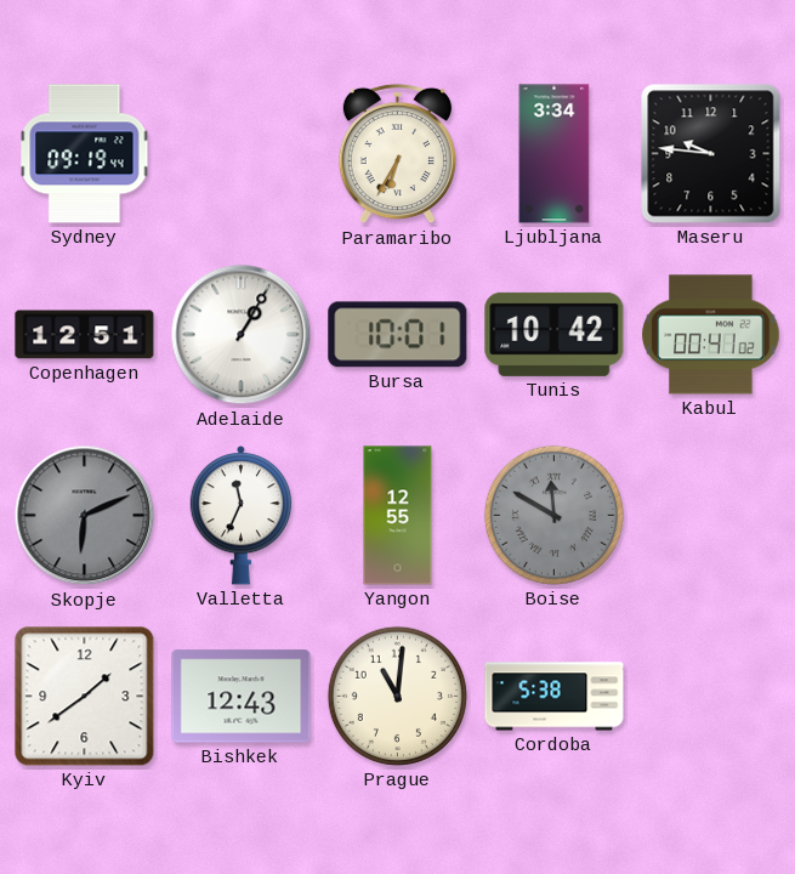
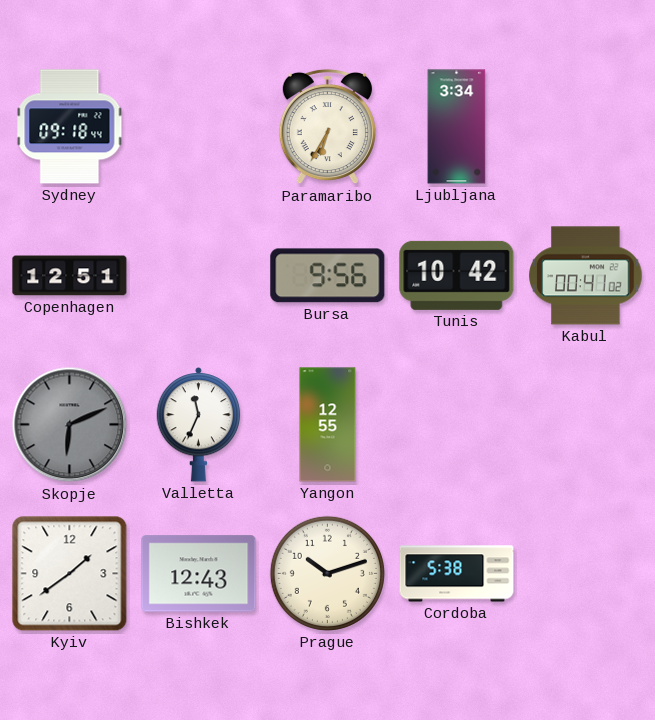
Sydney: 09:19 -> 09:18
Maseru: 9:46 -> none
Adelaide: 1:05 -> none
Bursa: 10:01 -> 9:56
Boise: 11:50 -> none
Prague: 11:01 -> 10:12
